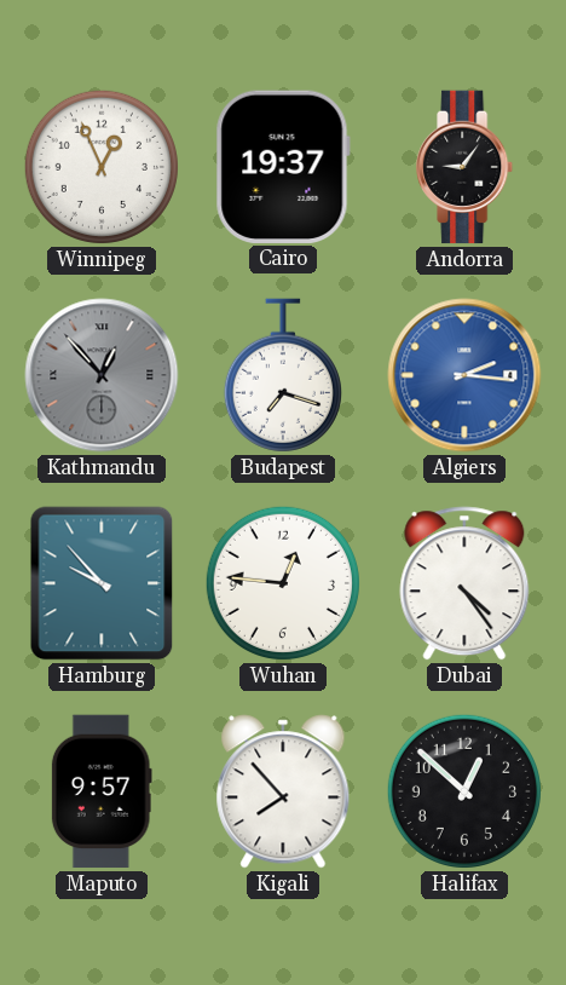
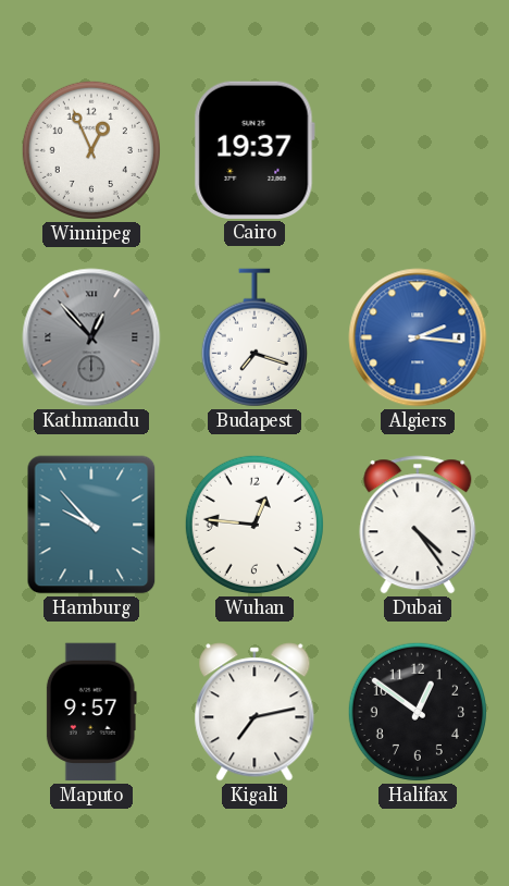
Andorra: 9:06 -> none
Kigali: 7:53 -> 7:13
Halifax: 12:52 -> 12:51
